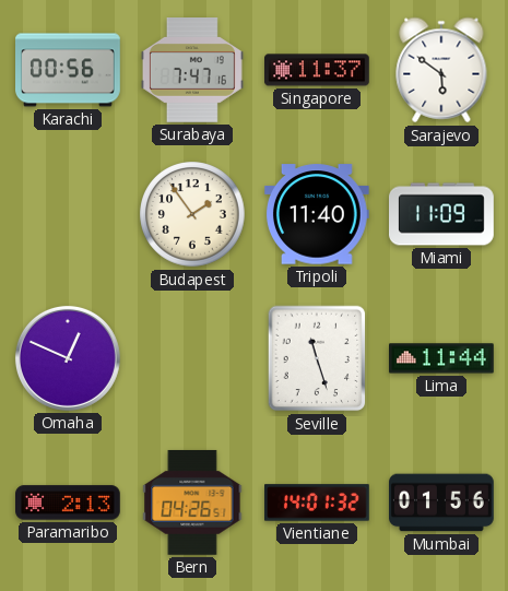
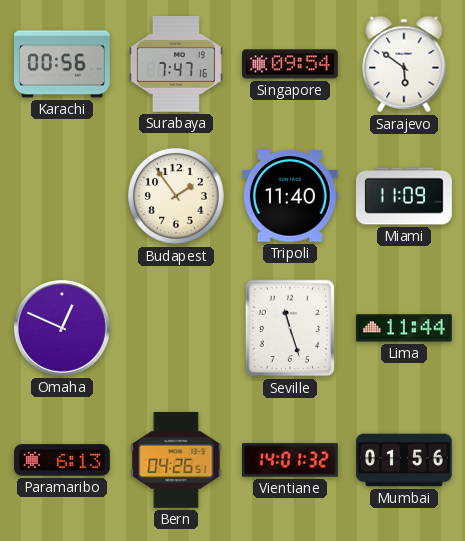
Singapore: 11:37 -> 09:54
Paramaribo: 2:13 -> 6:13
